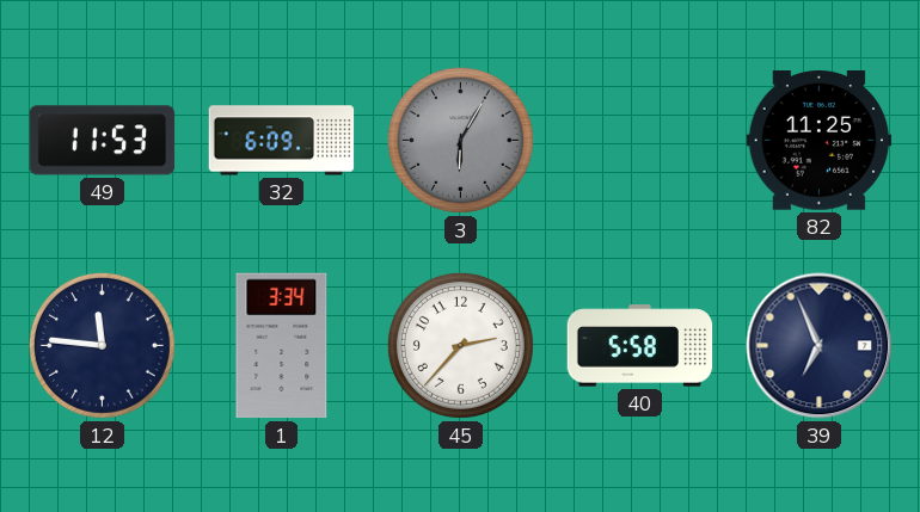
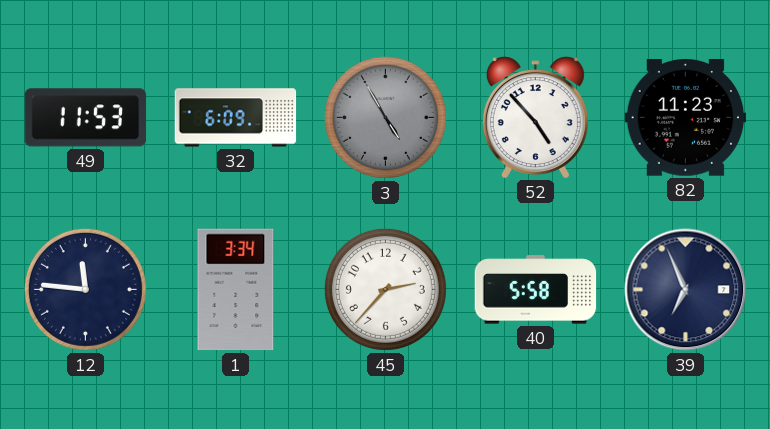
3: 6:05 -> 4:55
52: none -> 4:53
82: 11:25 -> 11:23
